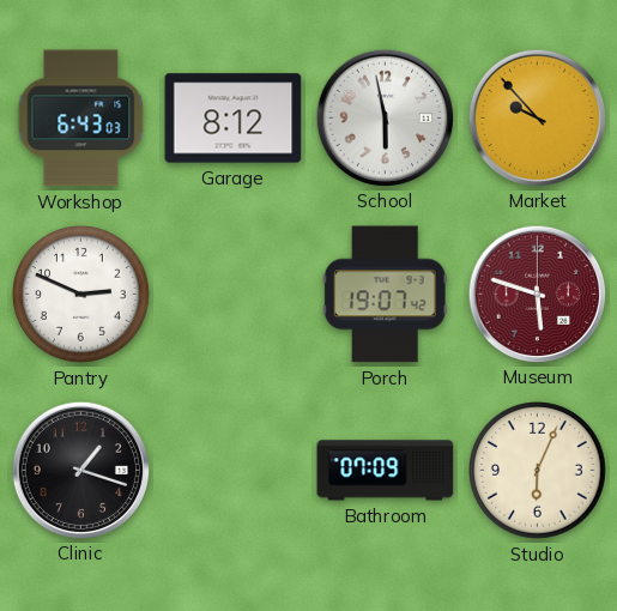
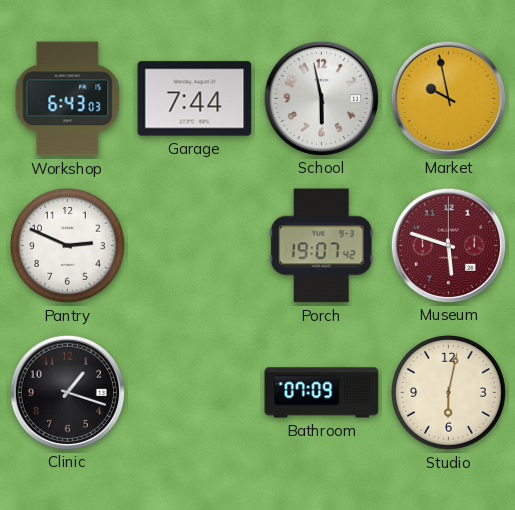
Garage: 8:12 -> 7:44
Market: 9:53 -> 9:58
Studio: 6:04 -> 6:02
